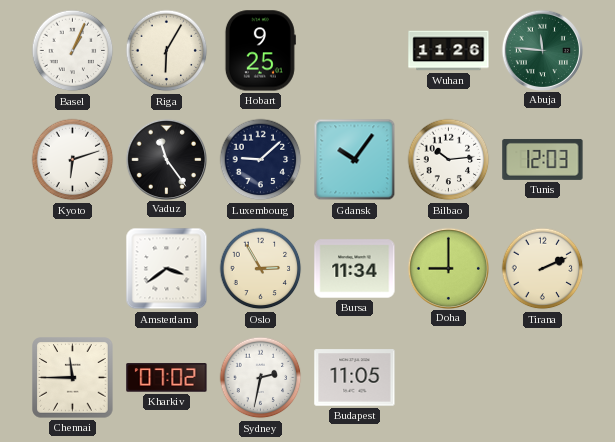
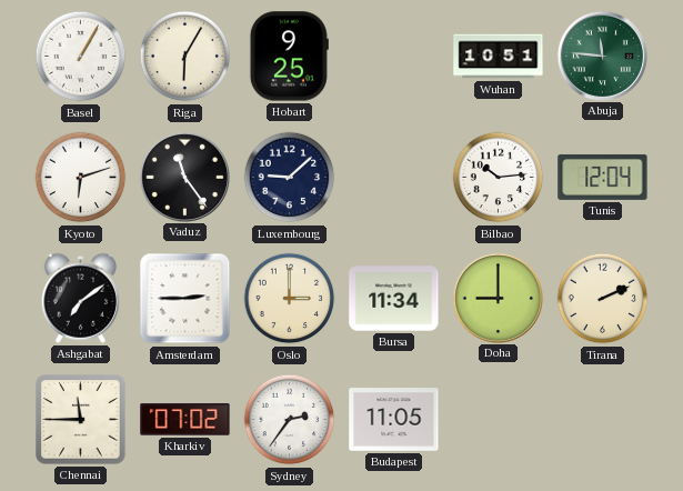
Basel: 1:04 -> 1:05
Wuhan: 11:26 -> 10:51
Gdansk: 10:06 -> none
Tunis: 12:03 -> 12:04
Ashgabat: none -> 7:09
Amsterdam: 3:39 -> 2:45
Oslo: 2:55 -> 3:00
Sydney: 2:32 -> 2:36
